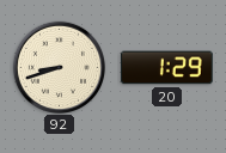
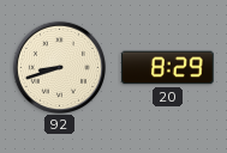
20: 1:29 -> 8:29
